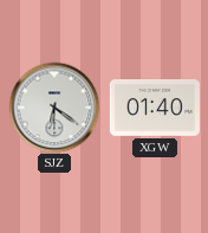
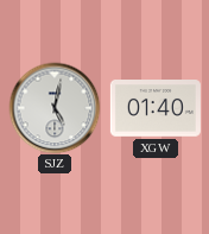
SJZ: 6:21 -> 5:02
